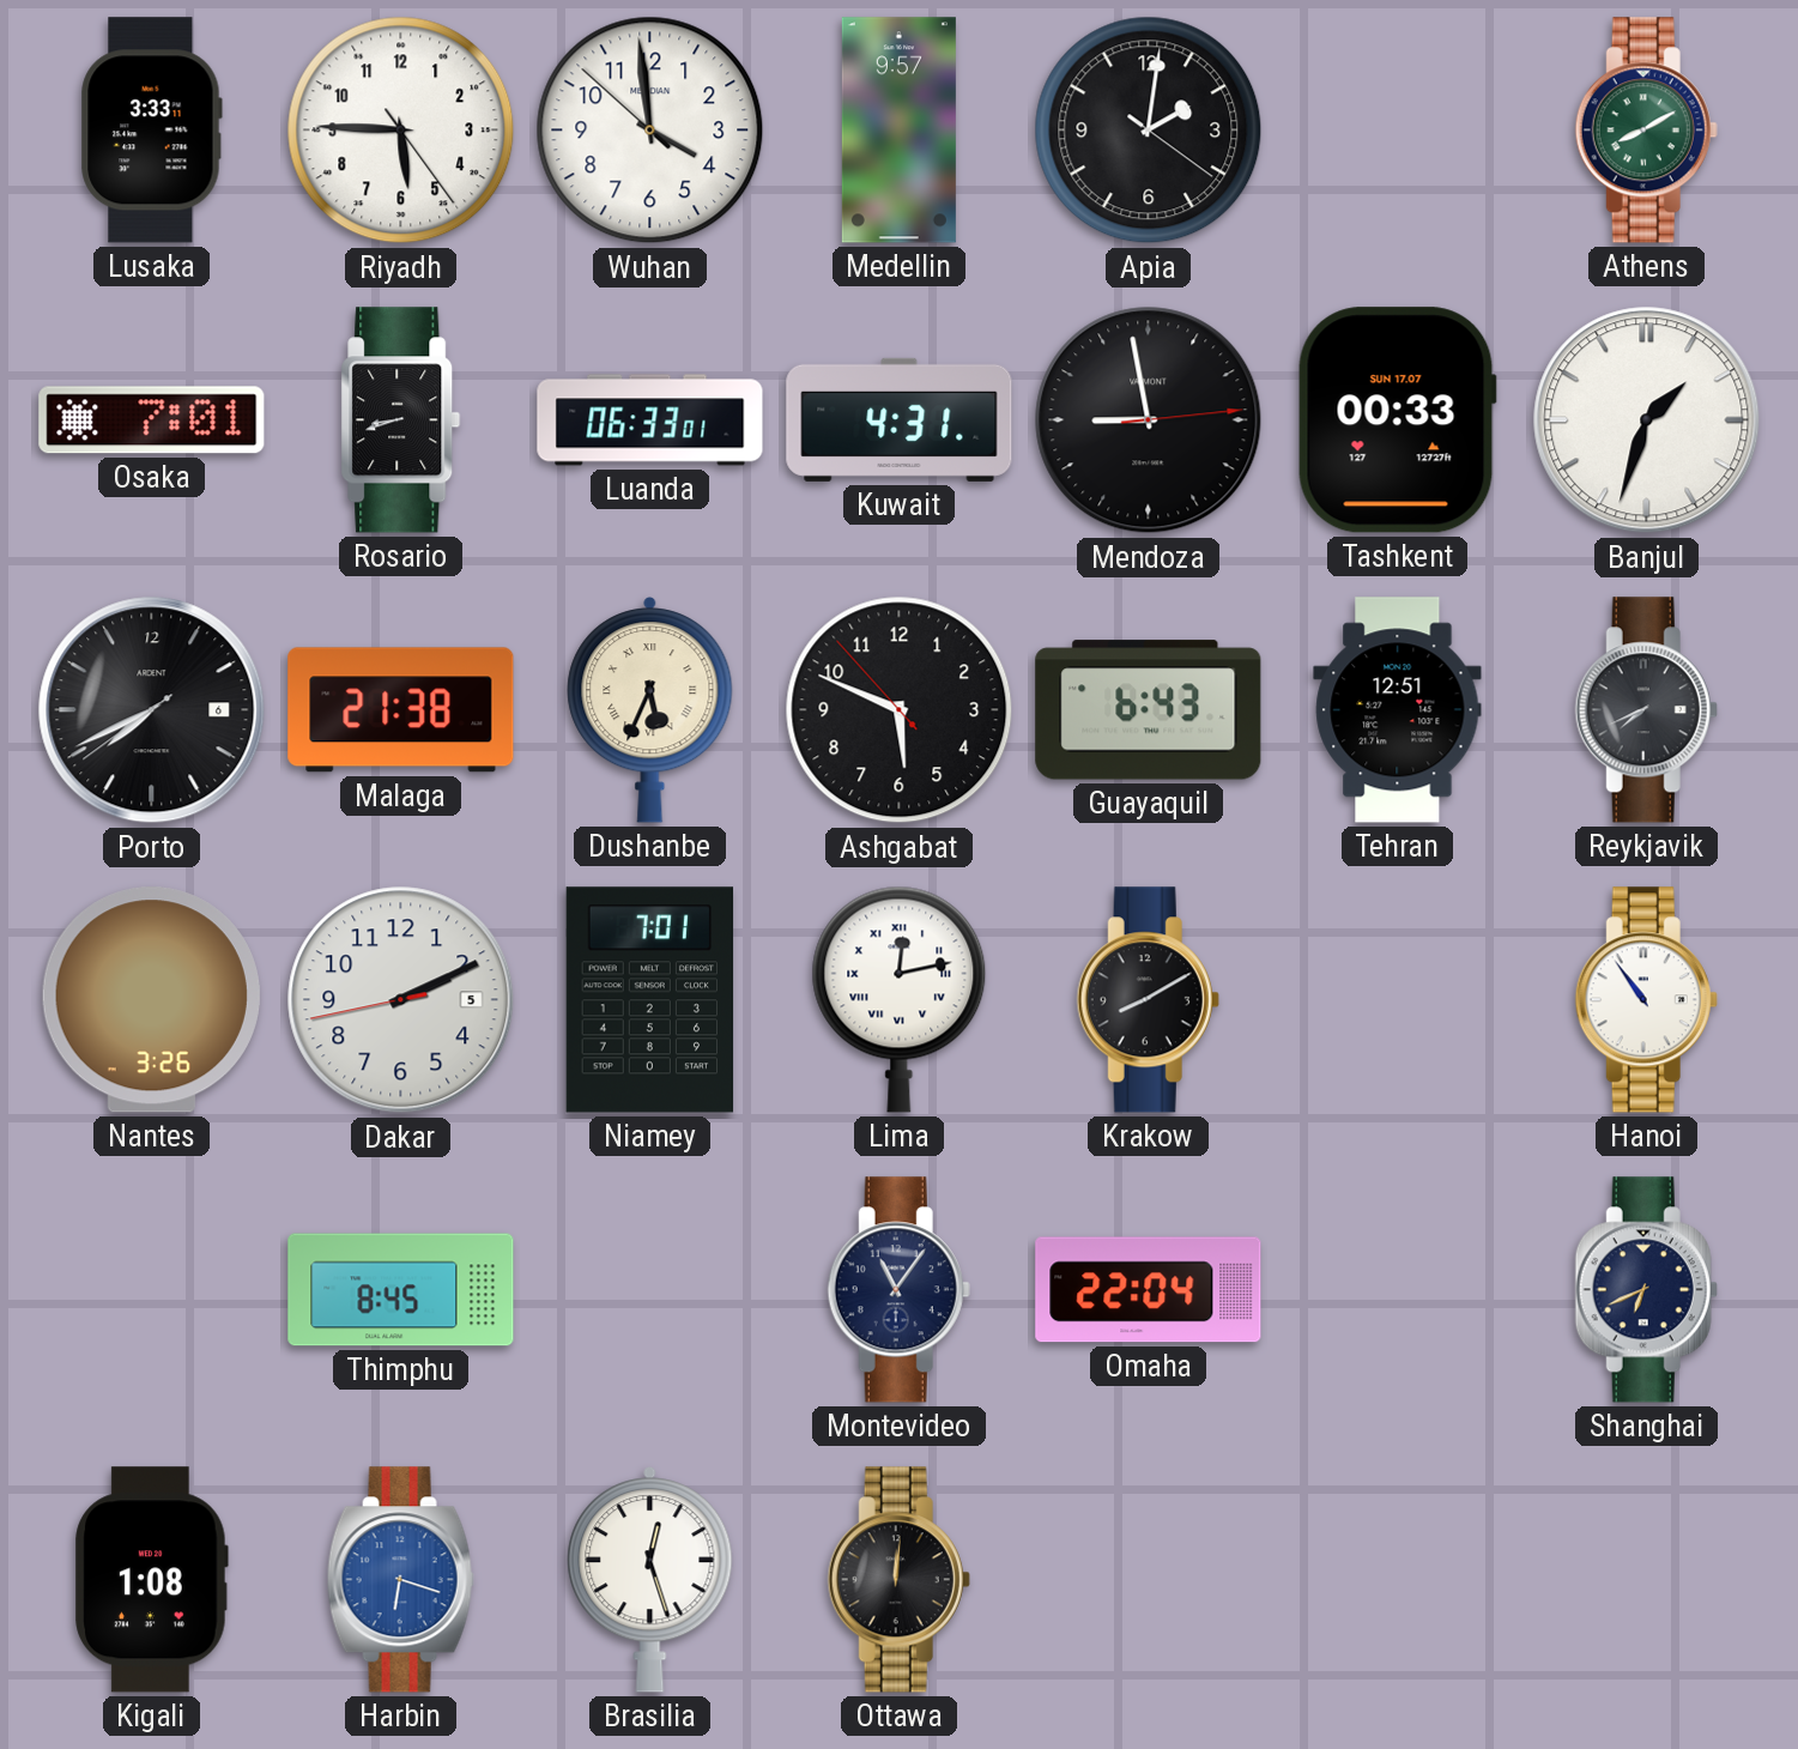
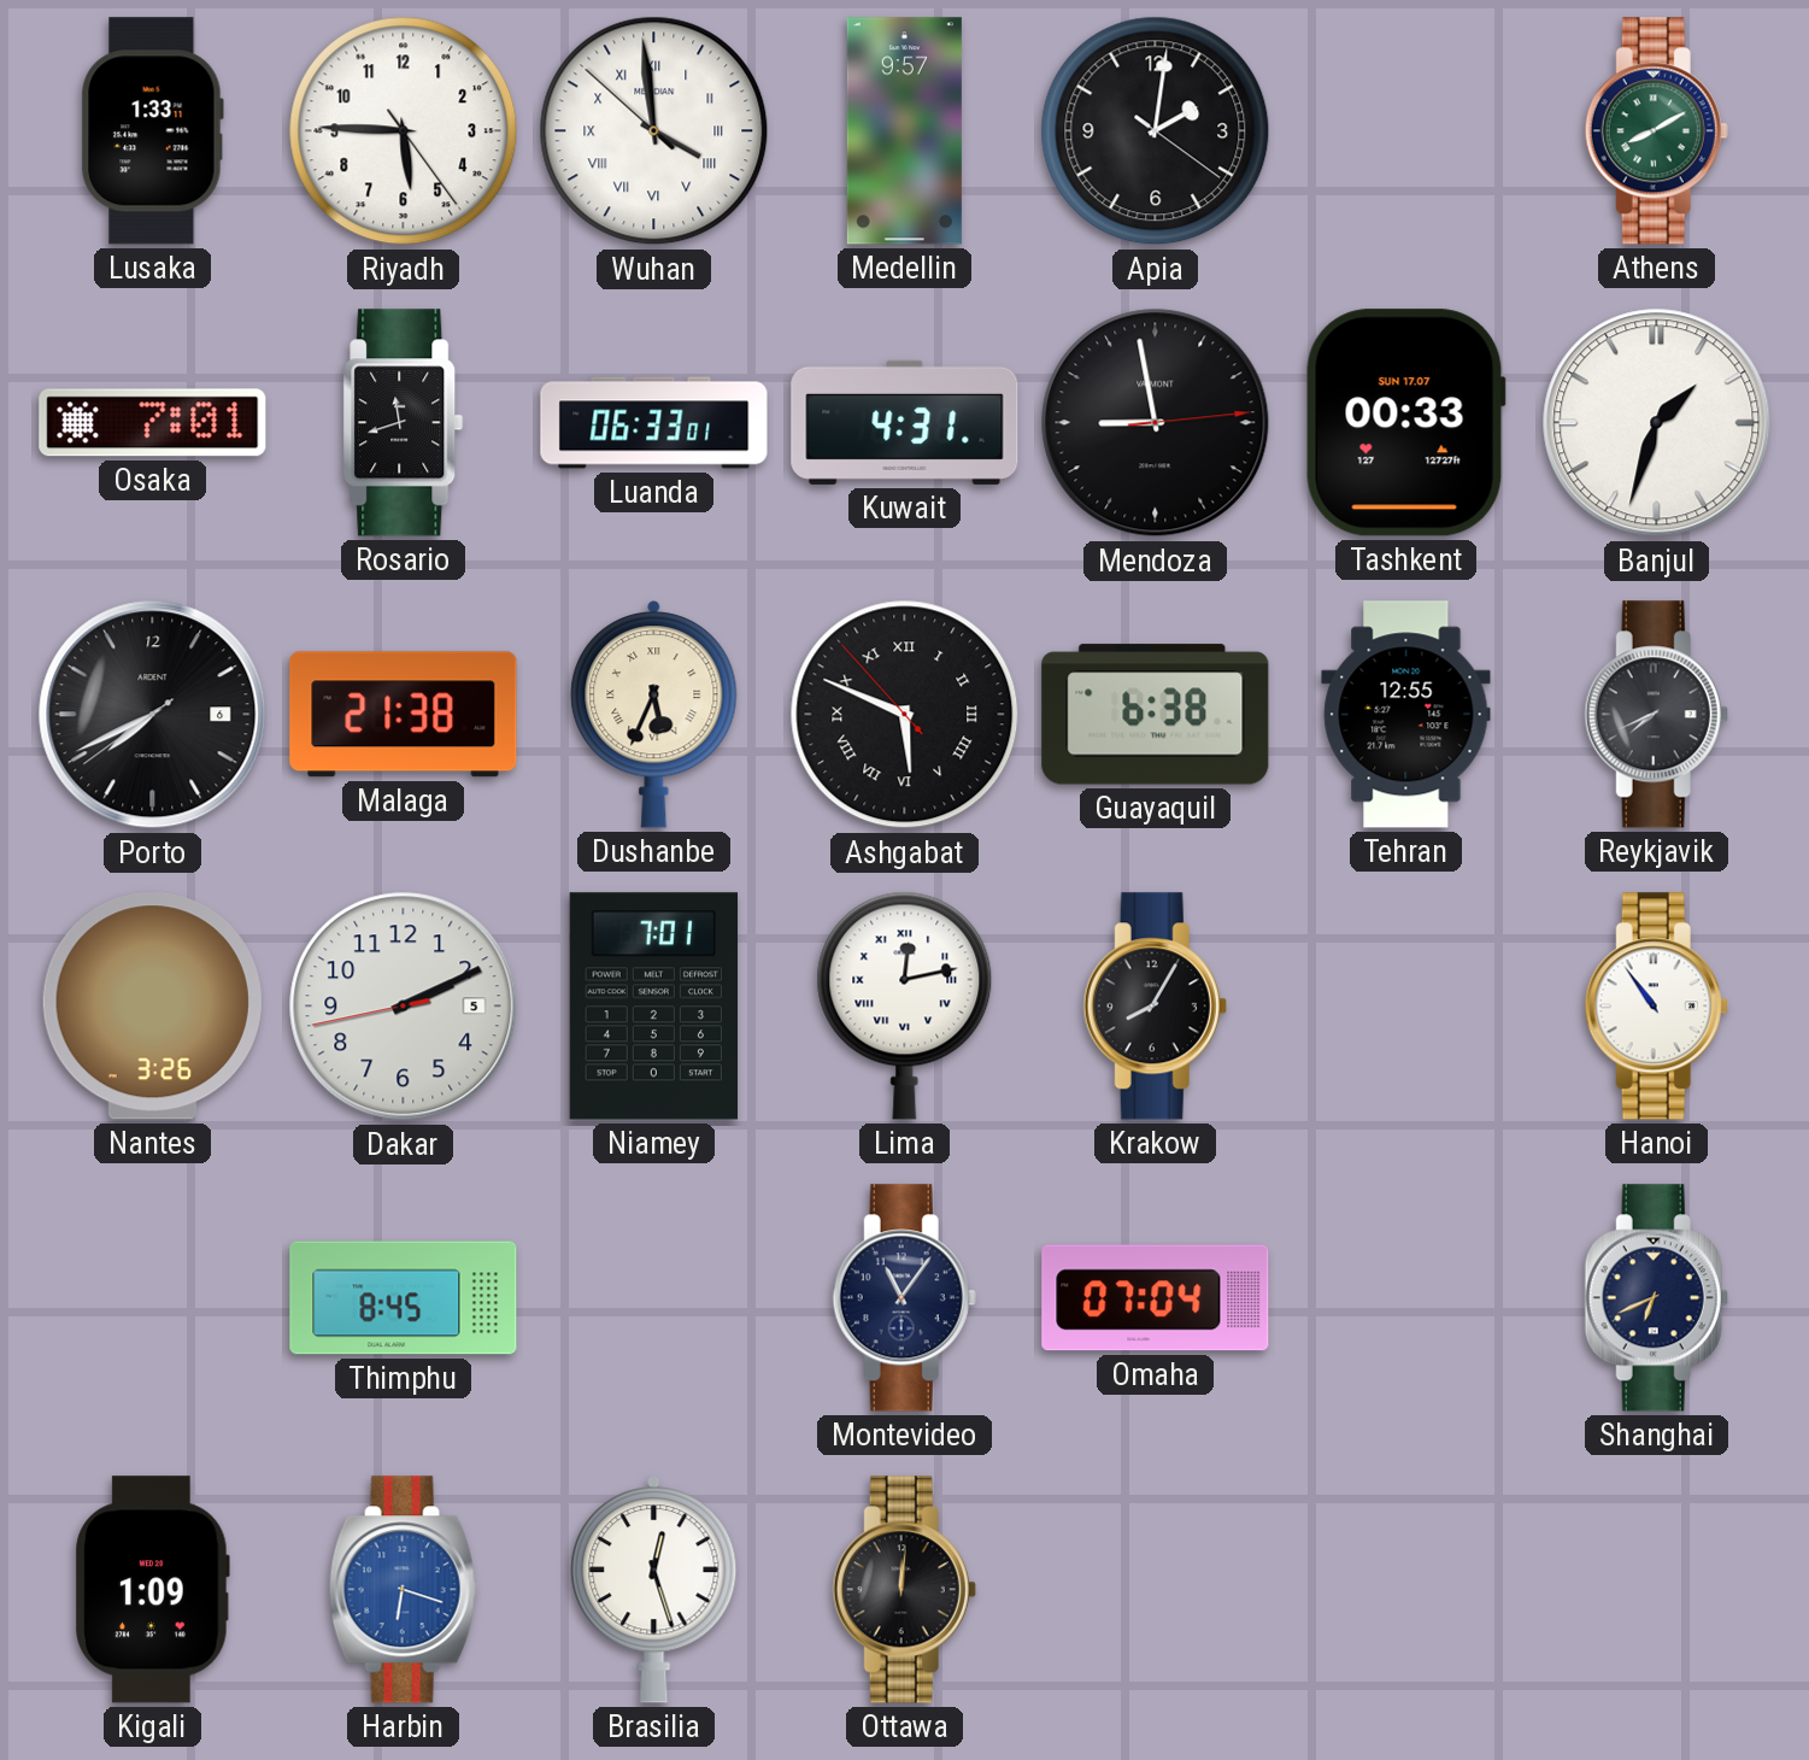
Lusaka: 3:33 -> 1:33
Wuhan numerals: Arabic -> Roman
Rosario: 8:42 -> 11:42
Ashgabat numerals: Arabic -> Roman
Guayaquil: 6:43 -> 6:38
Tehran: 12:51 -> 12:55
Krakow: 8:10 -> 8:05
Omaha: 22:04 -> 07:04
Kigali: 1:08 -> 1:09
